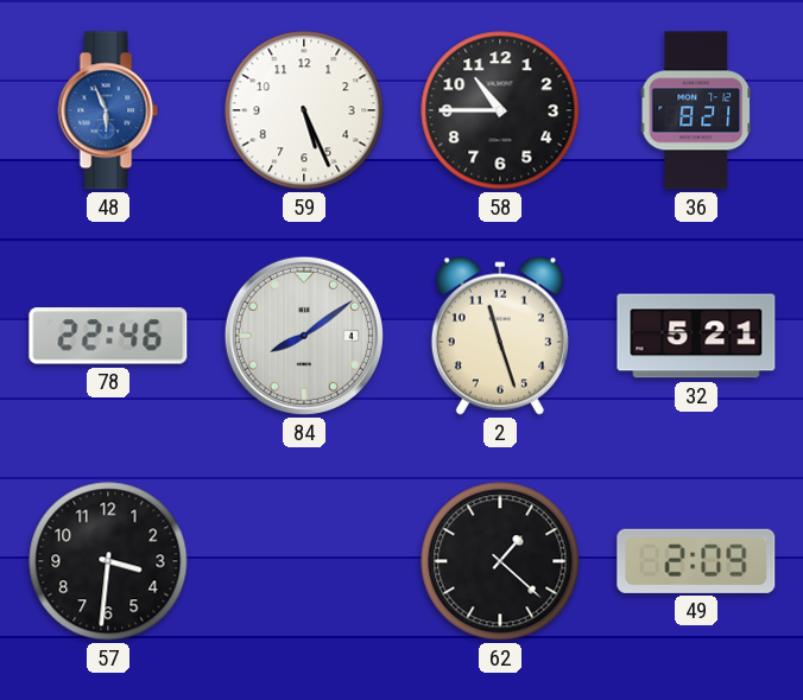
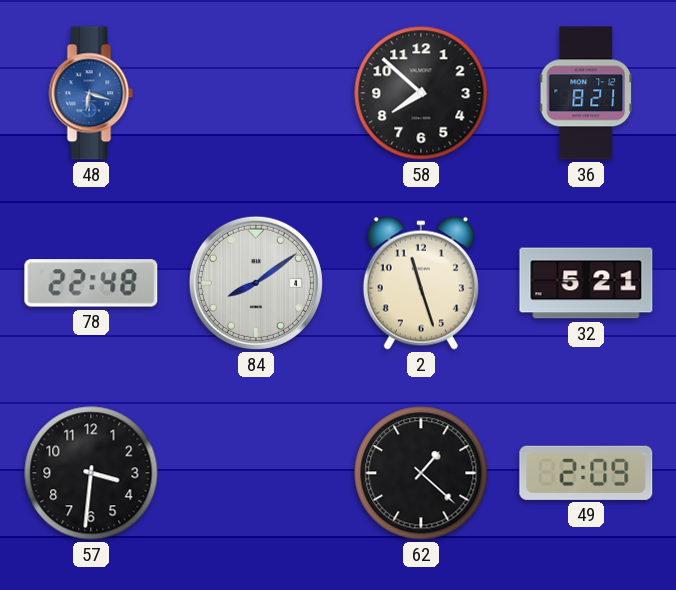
48: 5:56 -> 6:18
59: 5:26 -> none
58: 10:45 -> 7:52
78: 22:46 -> 22:48
